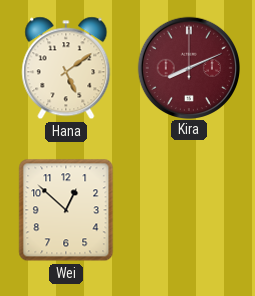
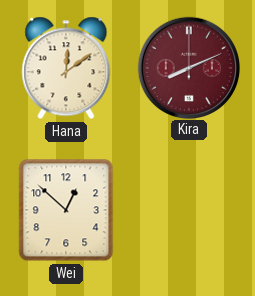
Hana: 5:09 -> 12:09
